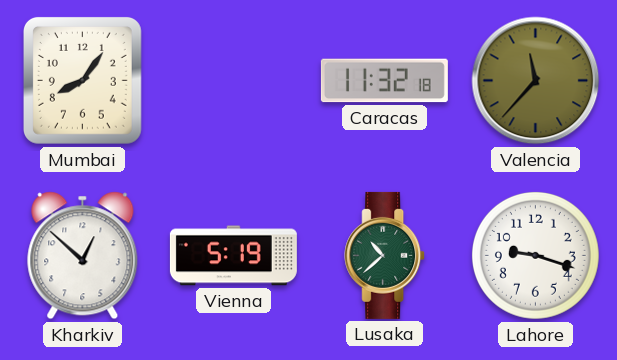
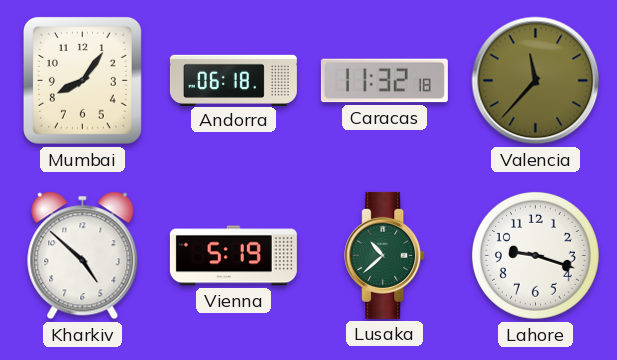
Andorra: none -> 06:18
Kharkiv: 12:52 -> 4:52
